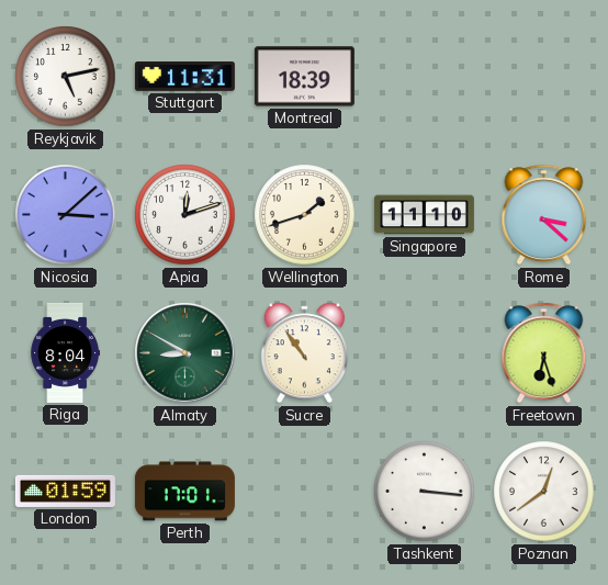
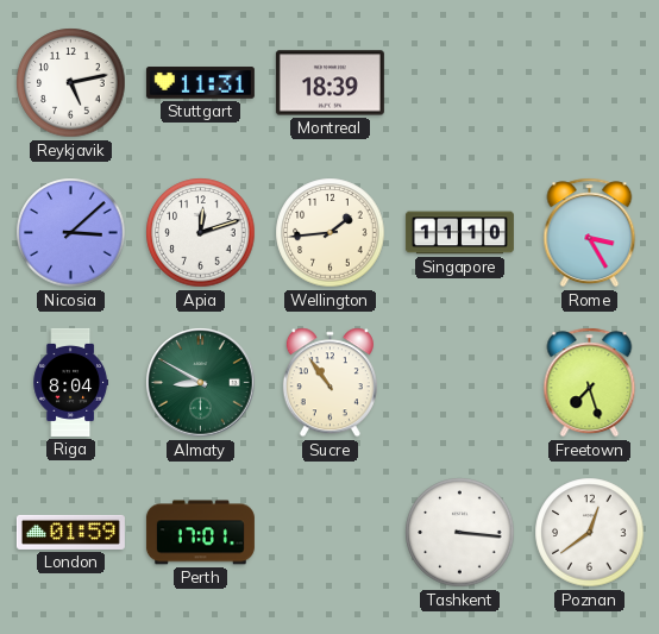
Wellington: 1:42 -> 1:44
Rome: 3:22 -> 3:25
Freetown: 6:27 -> 7:27
